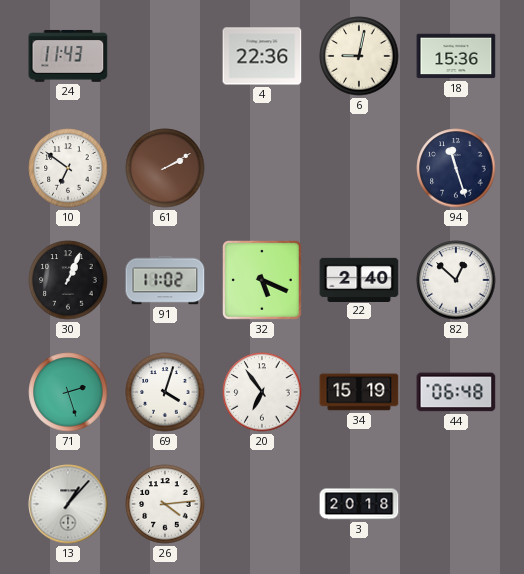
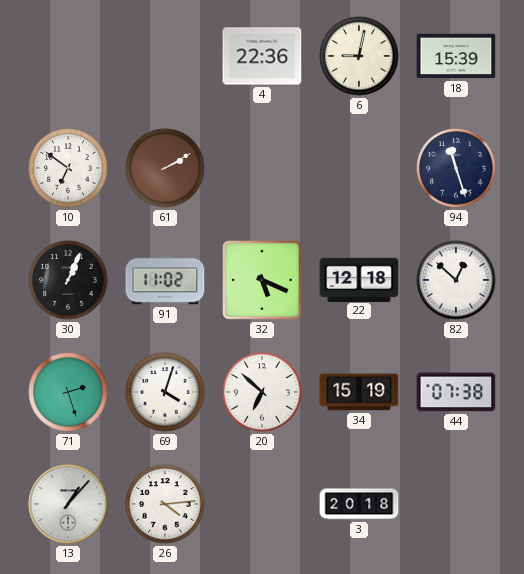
24: 11:43 -> none
18: 15:36 -> 15:39
22: 2:40 -> 12:18
20: 6:54 -> 6:52
44: 06:48 -> 07:38
